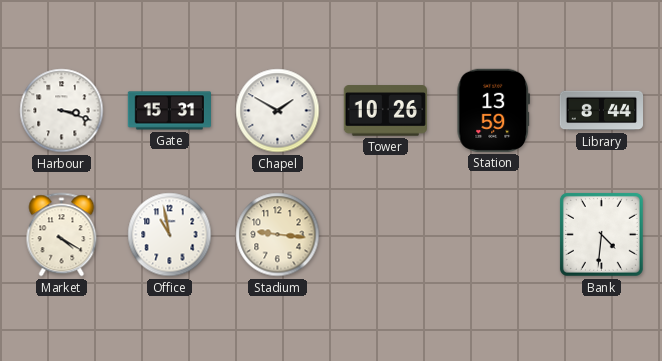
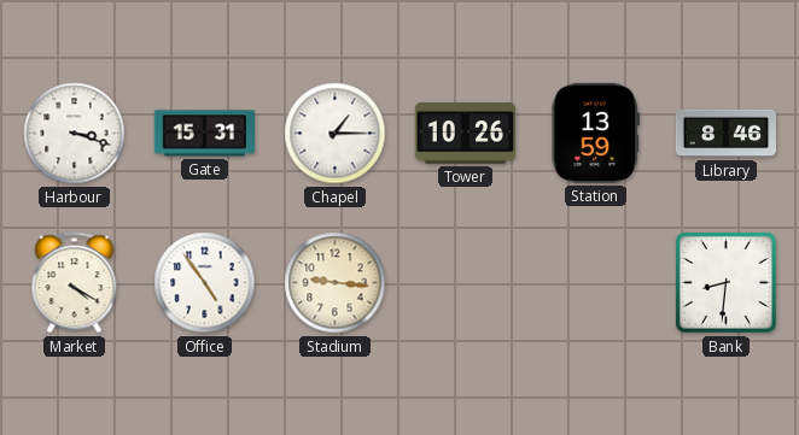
Chapel: 1:50 -> 1:15
Library: 8:44 -> 8:46
Office: 10:58 -> 4:54
Bank: 4:31 -> 8:31
